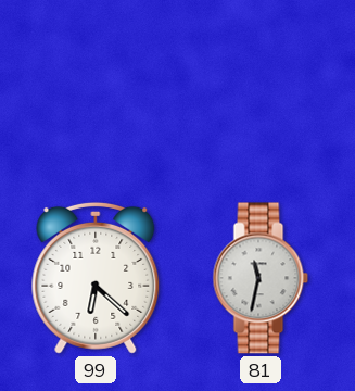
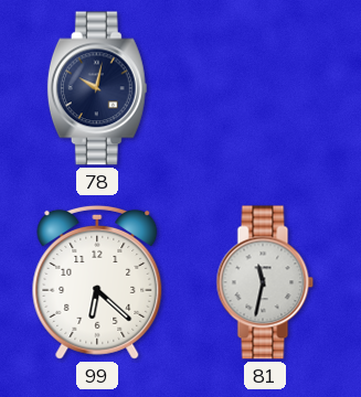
78: none -> 10:02
